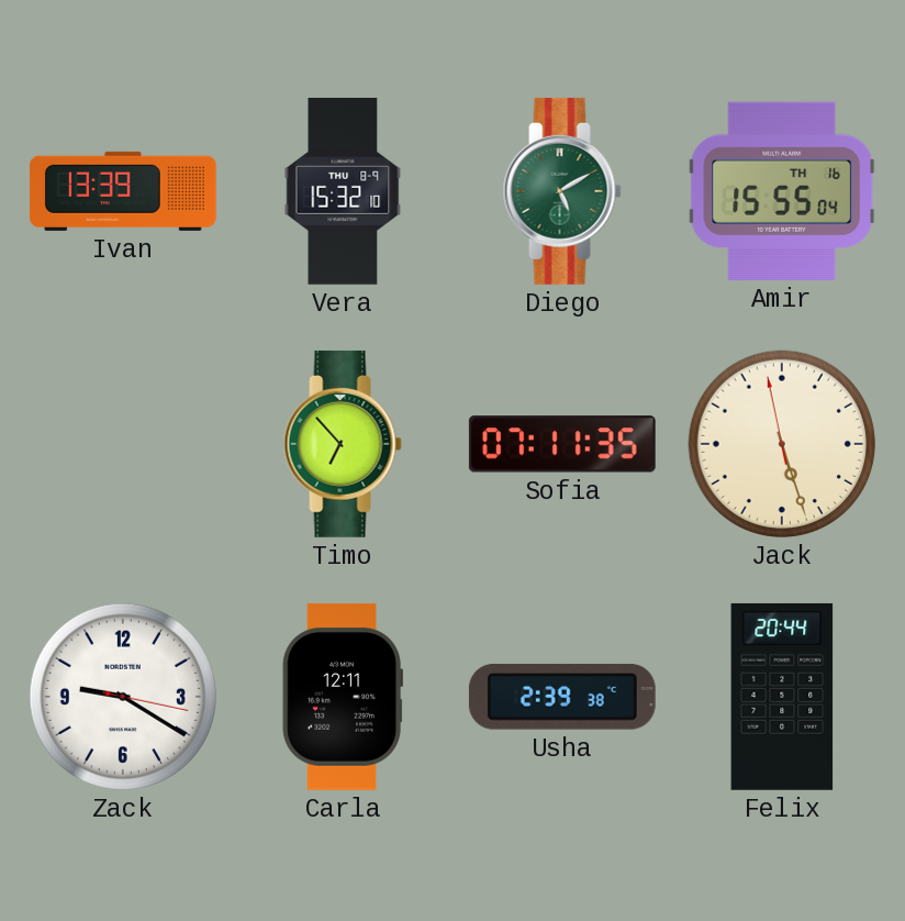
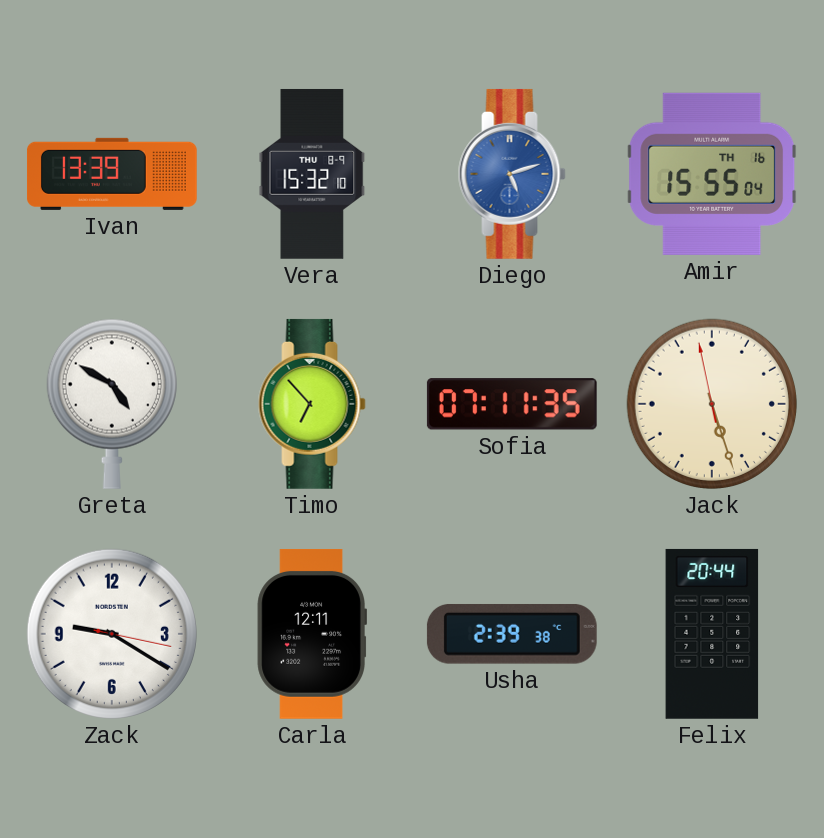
Diego: 5:10 -> 5:12
Diego dial: green -> blue
Greta: none -> 4:50
